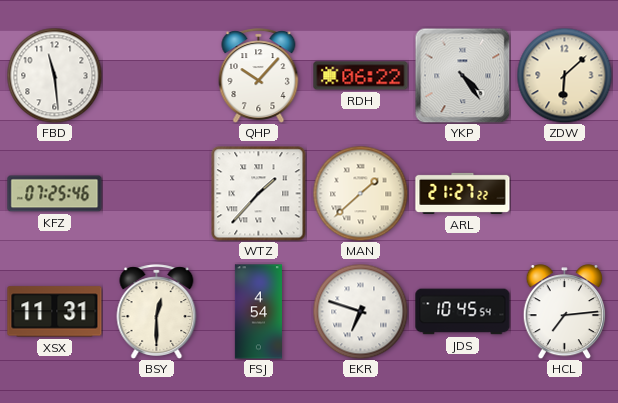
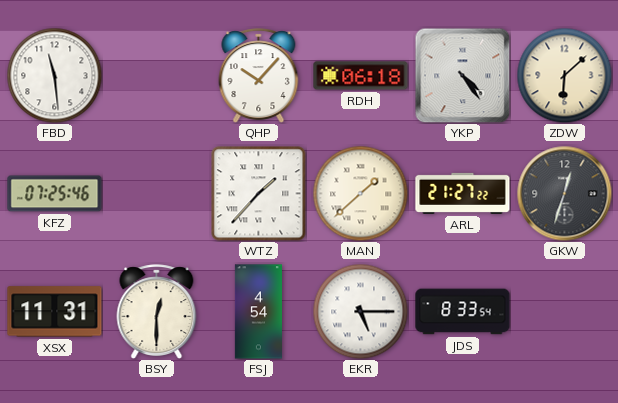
RDH: 06:22 -> 06:18
GKW: none -> 12:33
EKR: 6:48 -> 5:15
JDS: 10:45 -> 8:33
HCL: 7:14 -> none
